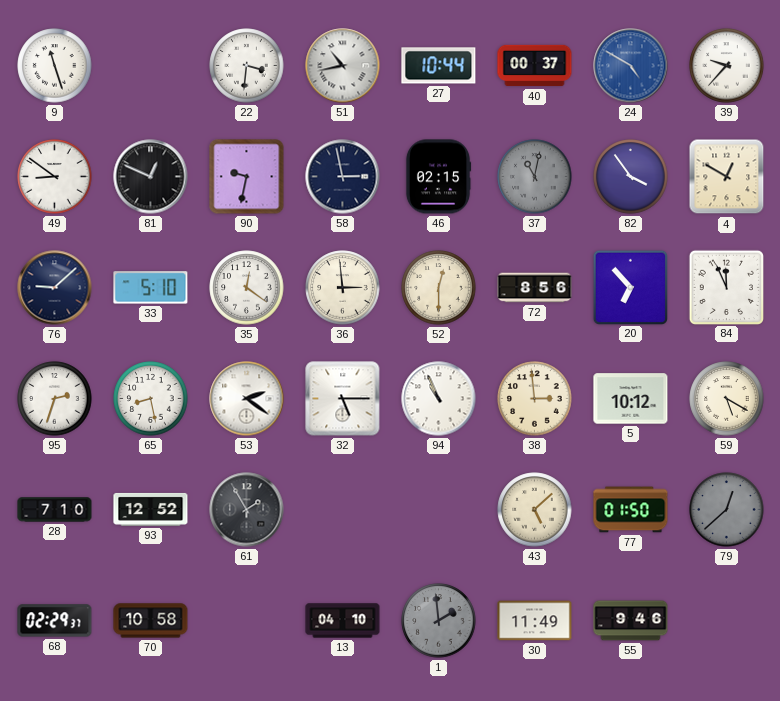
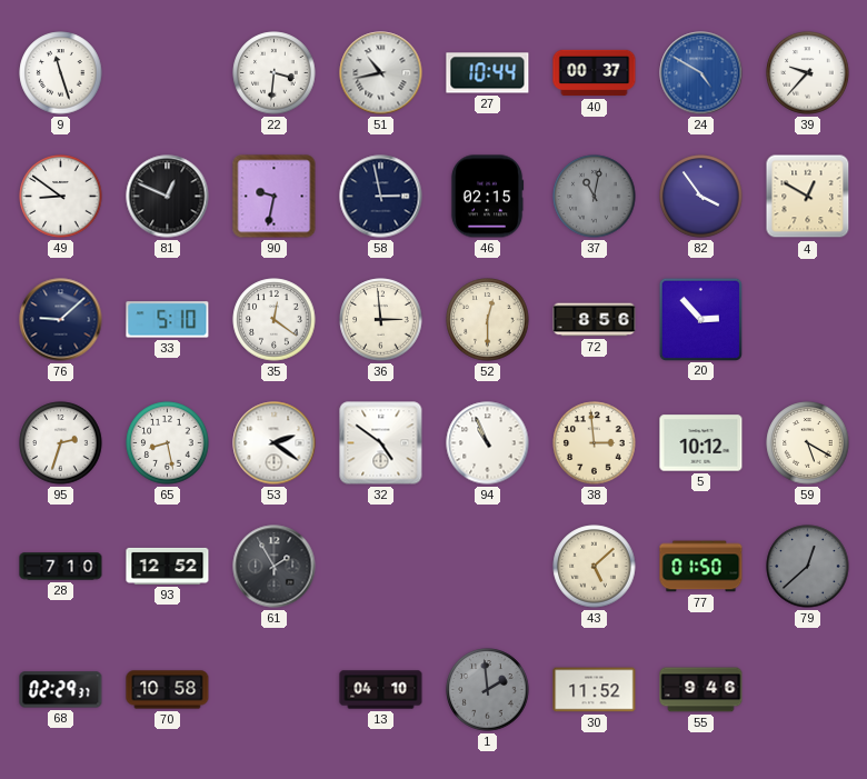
20: 6:53 -> 2:53
84: 11:56 -> none
32: 5:15 -> 4:51
30: 11:49 -> 11:52
